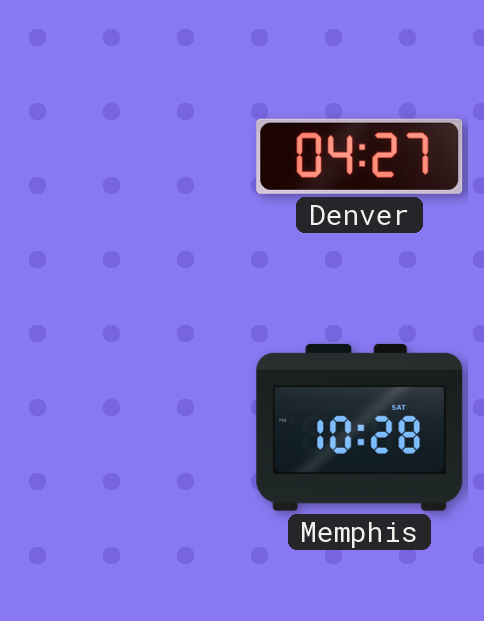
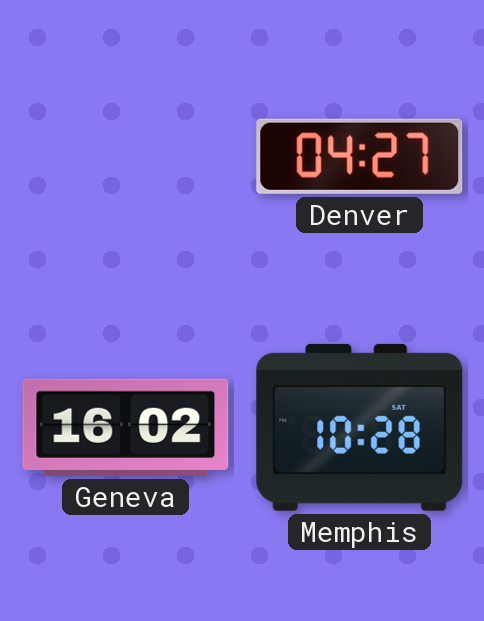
Geneva: none -> 16:02
